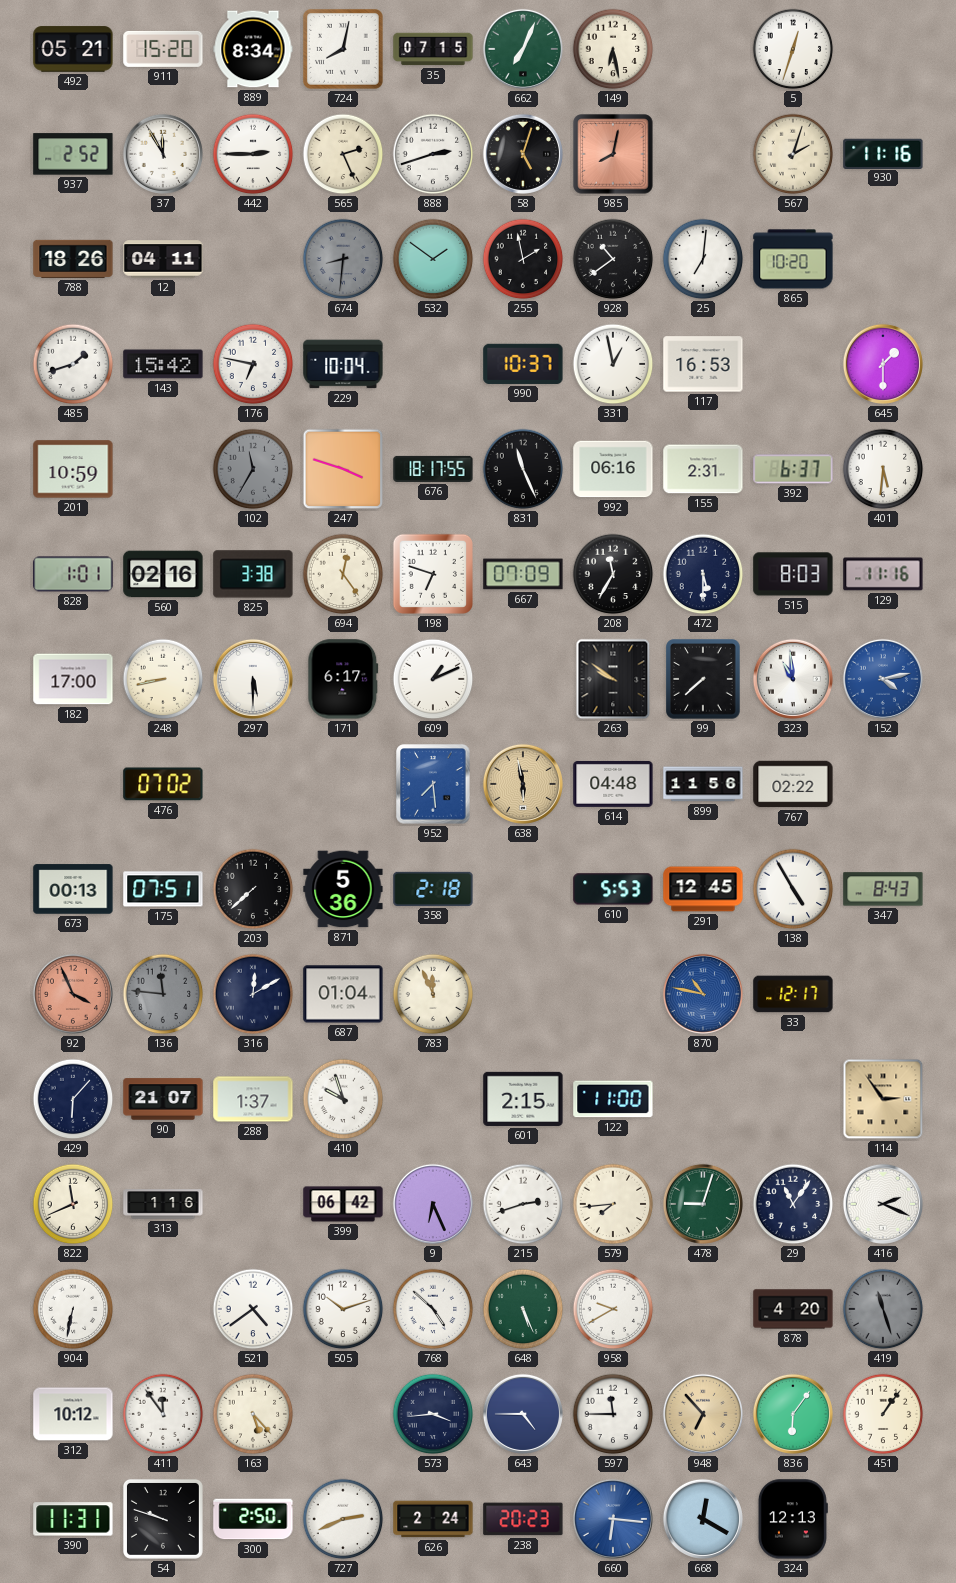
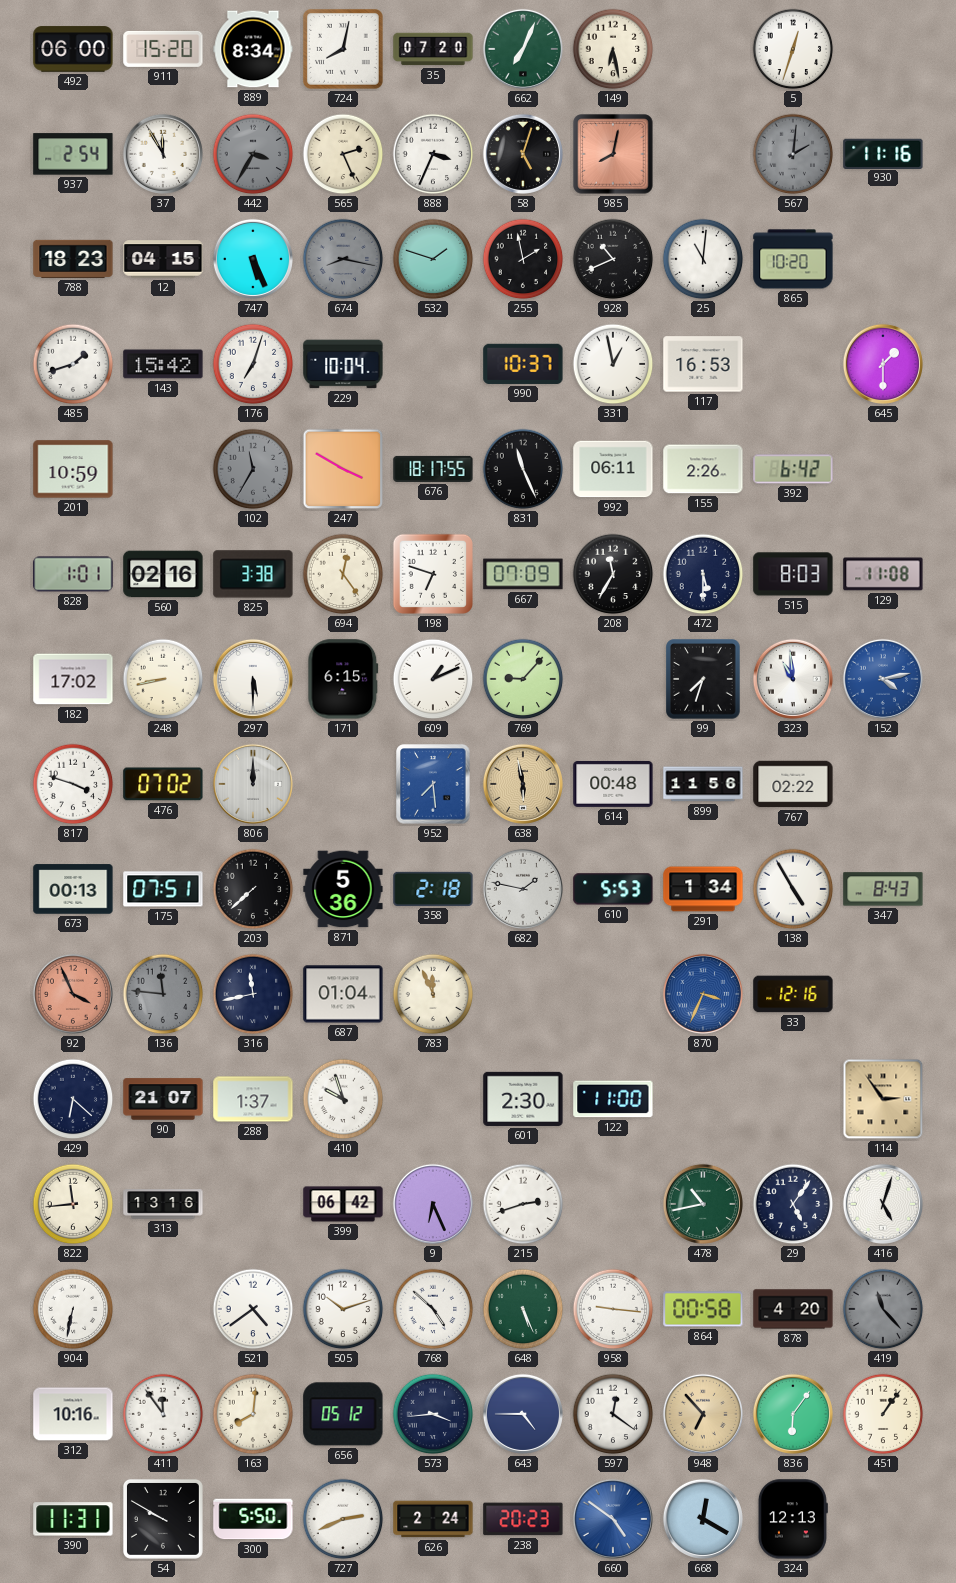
492: 05:21 -> 06:00
35: 07:15 -> 07:20
937: 2:52 -> 2:54
442: 2:45 -> 3:35
442 dial: white -> grey
888: 2:42 -> 3:34
567: 2:03 -> 2:01
567 dial: cream -> grey
788: 18:26 -> 18:23
12: 04:11 -> 04:15
747: none -> 5:26
674: 8:31 -> 8:17
532: 1:51 -> 1:48
928: 10:39 -> 10:41
25: 7:01 -> 11:01
176: 6:47 -> 7:03
247: 3:48 -> 3:50
992: 06:16 -> 06:11
155: 2:31 -> 2:26
392: 6:37 -> 6:42
401: 5:31 -> none
129: 11:16 -> 11:08
182: 17:00 -> 17:02
171: 6:17 -> 6:15
769: none -> 9:07
263: 9:51 -> none
99: 7:38 -> 7:33
817: none -> 3:48
806: none -> 12:00
614: 04:48 -> 00:48
682: none -> 1:47
291: 12:45 -> 1:34
316: 12:10 -> 11:43
870: 10:47 -> 3:34
33: 12:17 -> 12:16
429: 6:07 -> 6:22
601: 2:15 -> 2:30
822: 11:41 -> 11:44
313: 1:16 -> 13:16
579: 7:44 -> none
478: 9:03 -> 10:43
29: 11:06 -> 5:06
416: 2:19 -> 5:03
958: 9:40 -> 9:16
864: none -> 00:58
419: 11:27 -> 11:23
312: 10:12 -> 10:16
163: 5:23 -> 8:01
656: none -> 05:12
597: 11:45 -> 12:21
54: 9:48 -> 9:50
300: 2:50 -> 5:50
660: 6:16 -> 4:51
